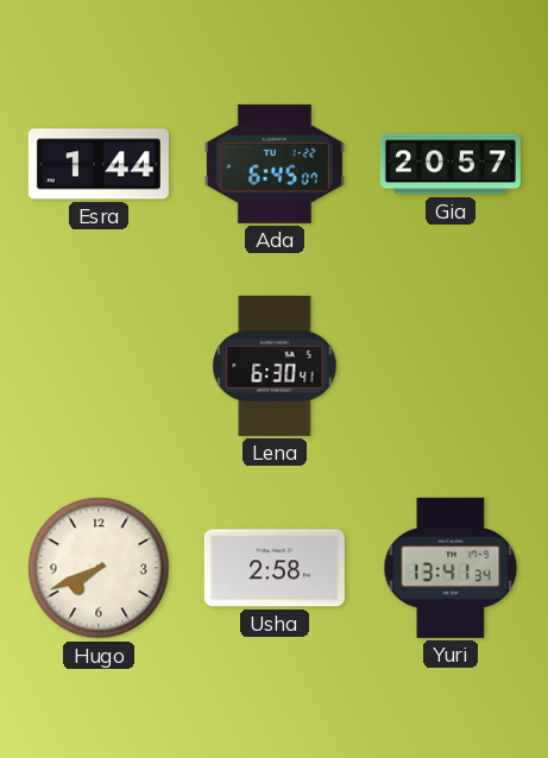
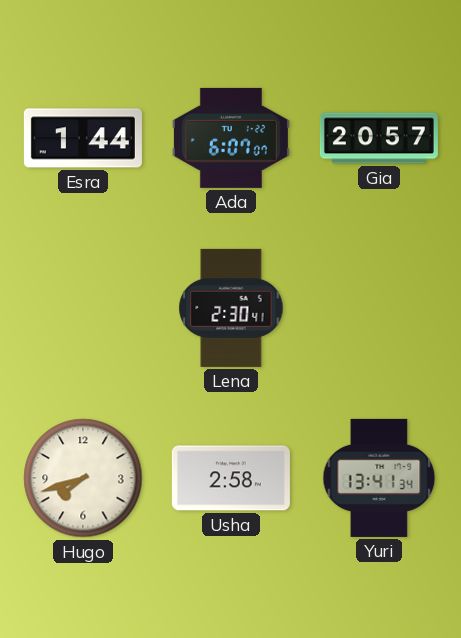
Ada: 6:45 -> 6:07
Lena: 6:30 -> 2:30
Hugo: 7:41 -> 7:42
